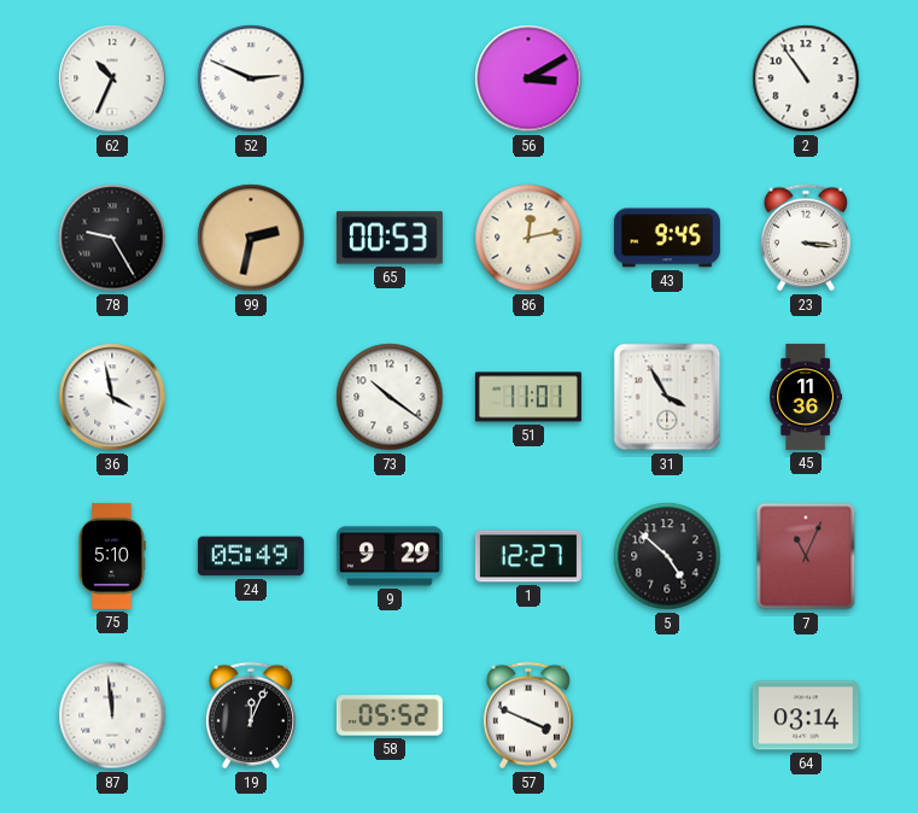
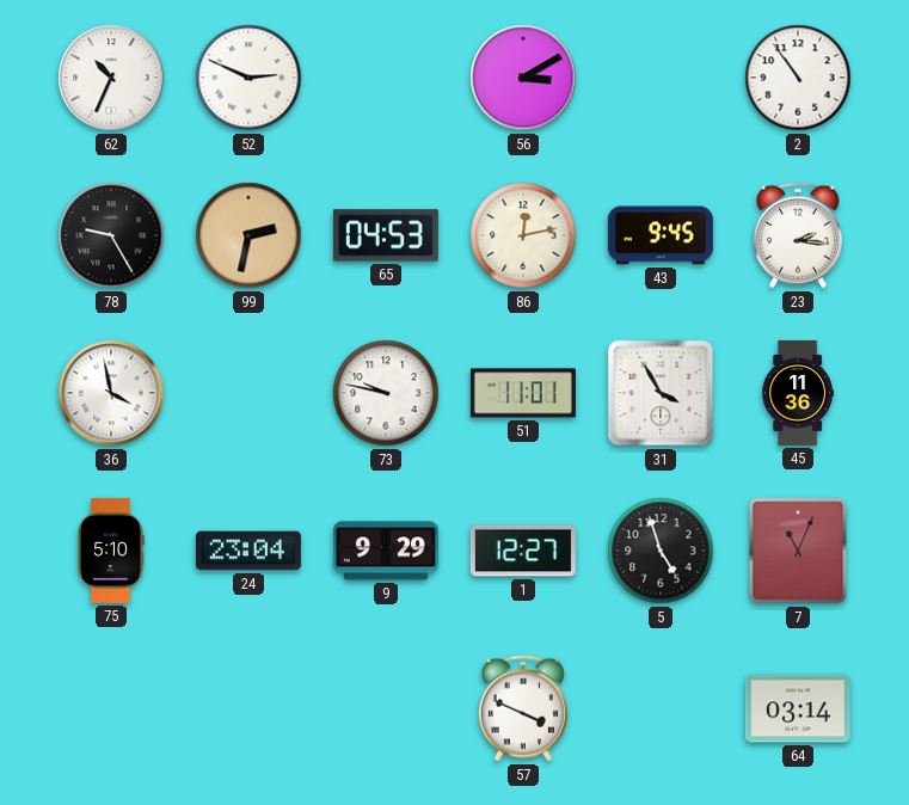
65: 00:53 -> 04:53
23: 3:16 -> 2:16
73: 10:21 -> 9:47
24: 05:49 -> 23:04
5: 4:52 -> 4:57
87: 11:59 -> none
19: 12:04 -> none
58: 05:52 -> none
